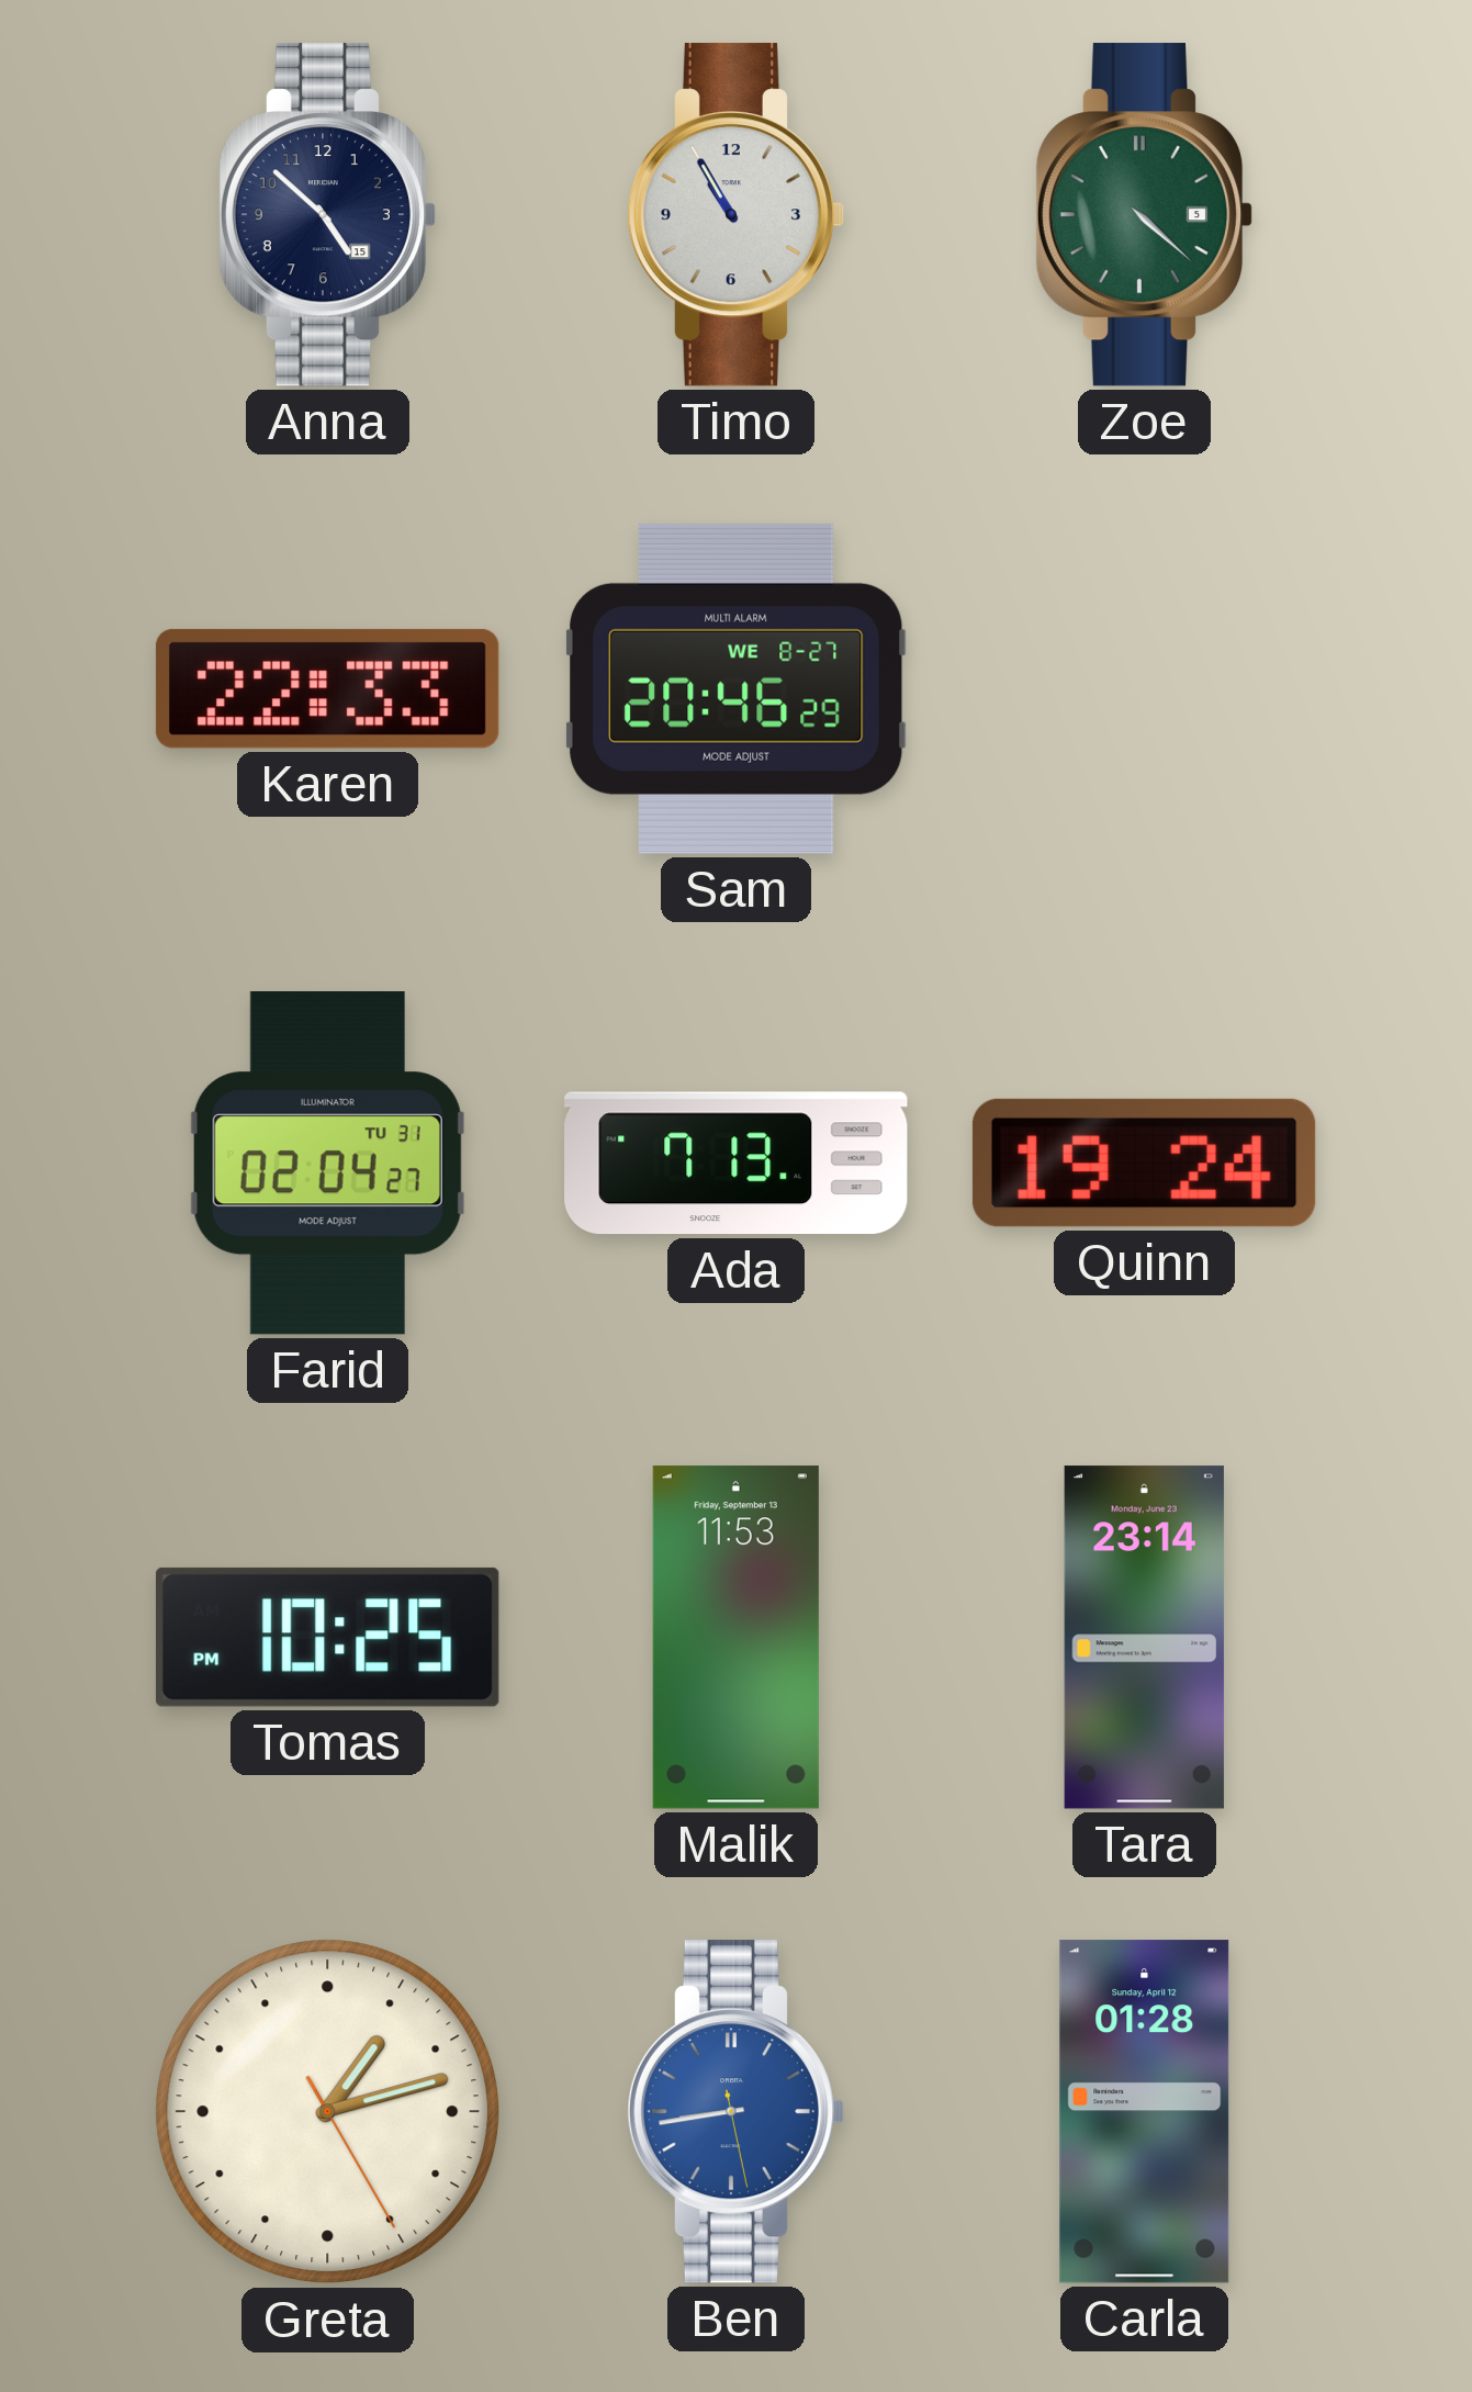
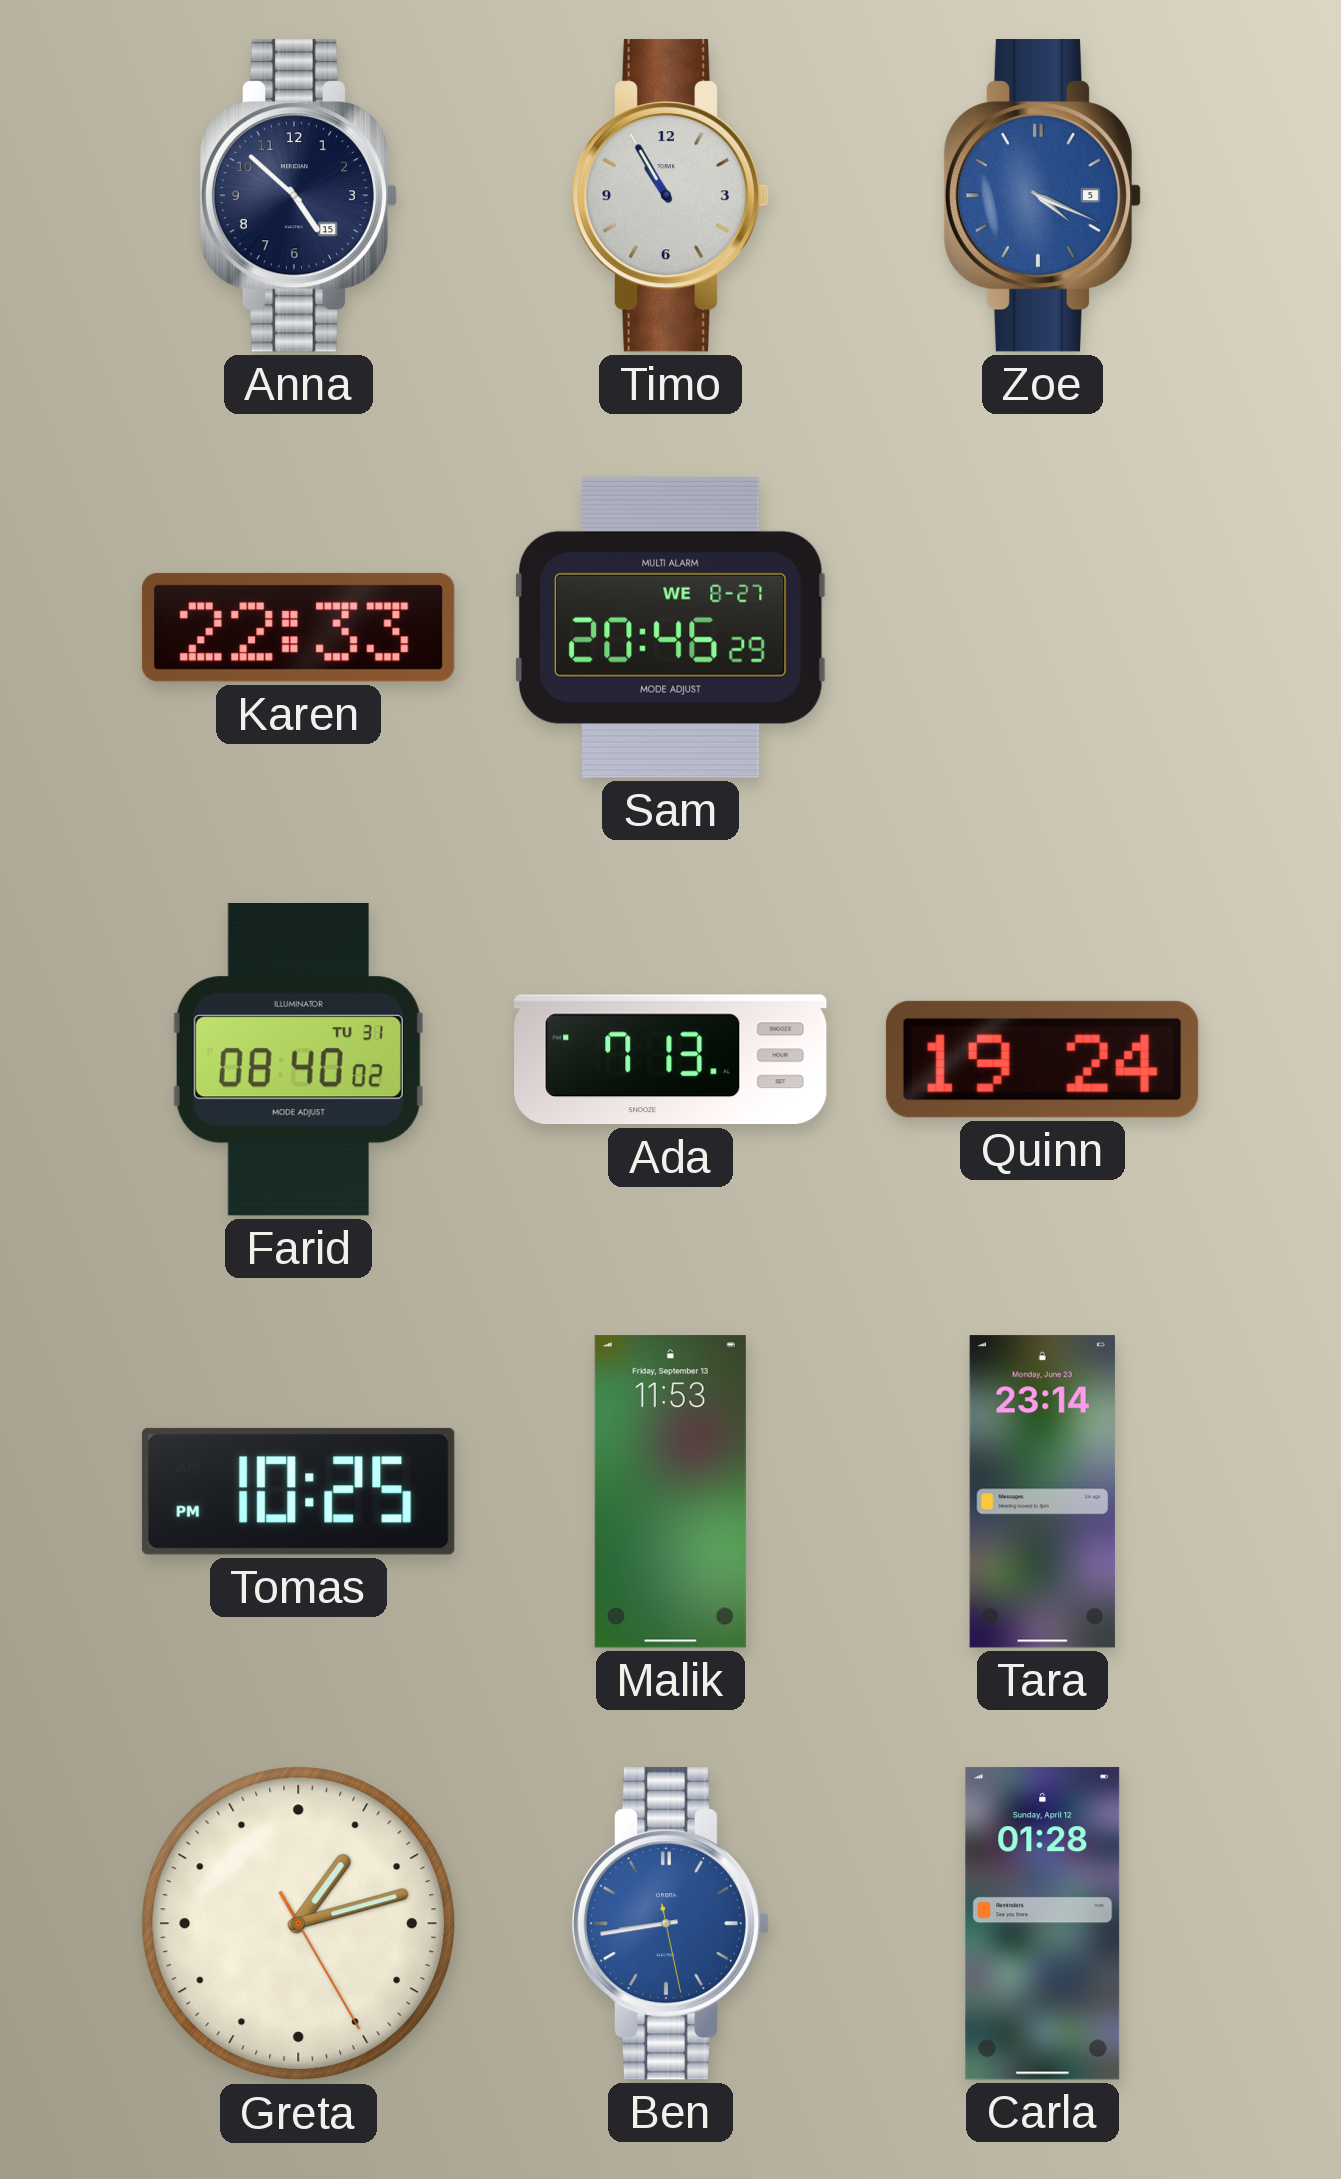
Zoe: 4:22 -> 4:19
Zoe dial: green -> blue
Farid: 02:04 -> 08:40
